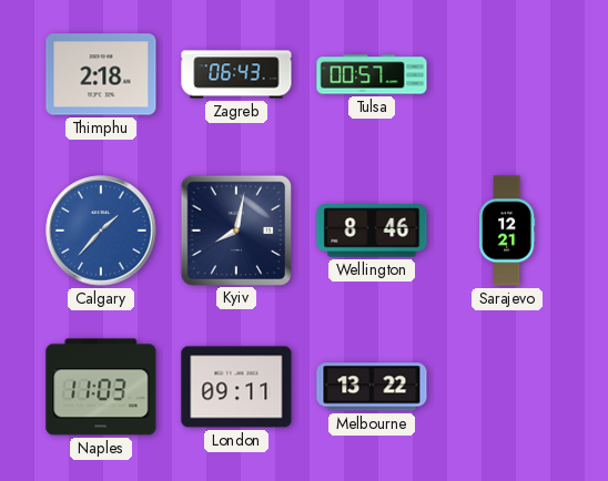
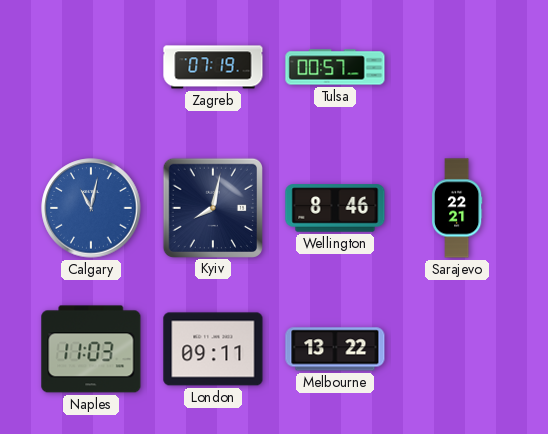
Thimphu: 2:18 -> none
Zagreb: 06:43 -> 07:19
Calgary: 1:37 -> 11:02
Sarajevo: 12:21 -> 22:21
